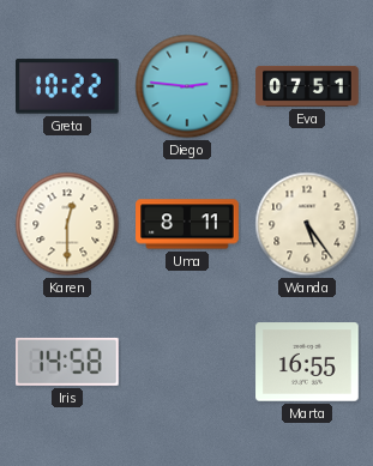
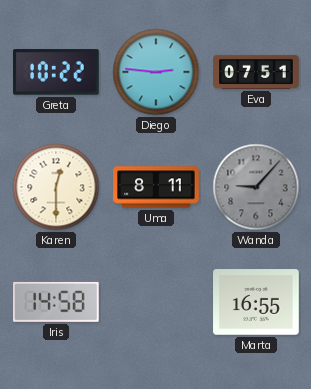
Wanda: 5:24 -> 9:07
Wanda dial: cream -> grey
